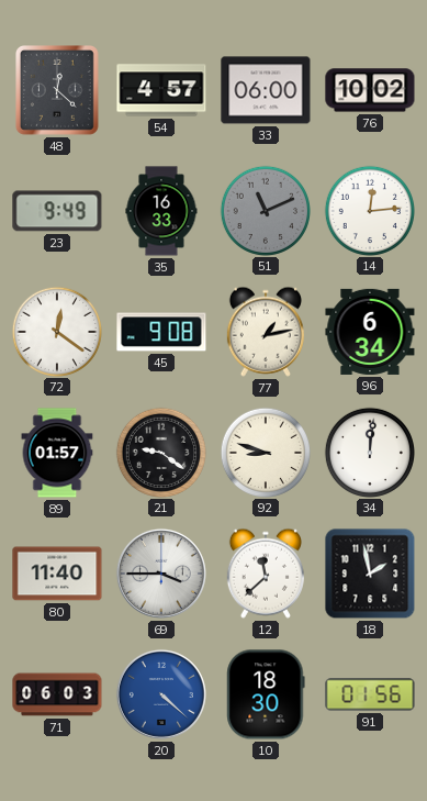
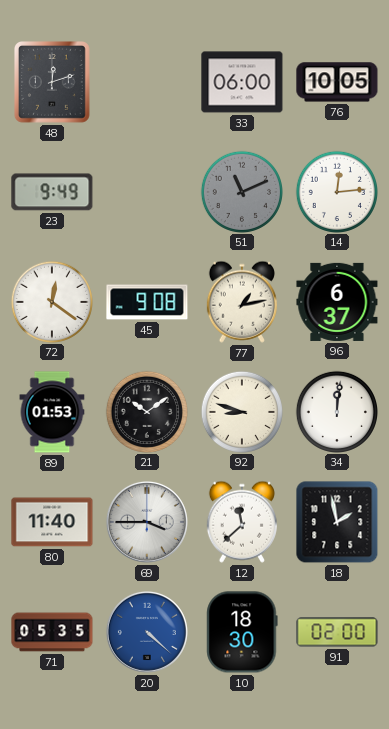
48: 12:22 -> 12:12
54: 4:57 -> none
76: 10:02 -> 10:05
35: 16:33 -> none
96: 6:34 -> 6:37
89: 01:57 -> 01:53
21: 9:21 -> 10:09
71: 06:03 -> 05:35
91: 01:56 -> 02:00
